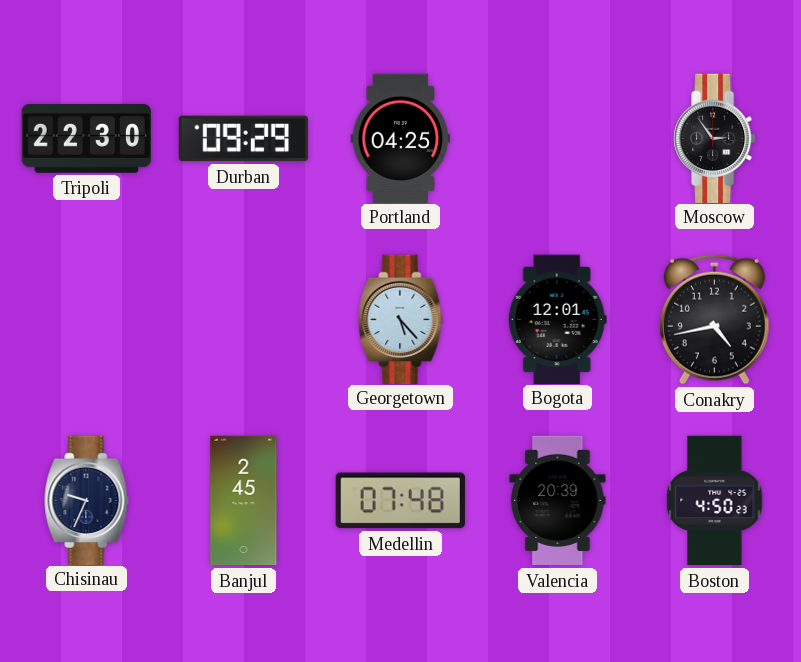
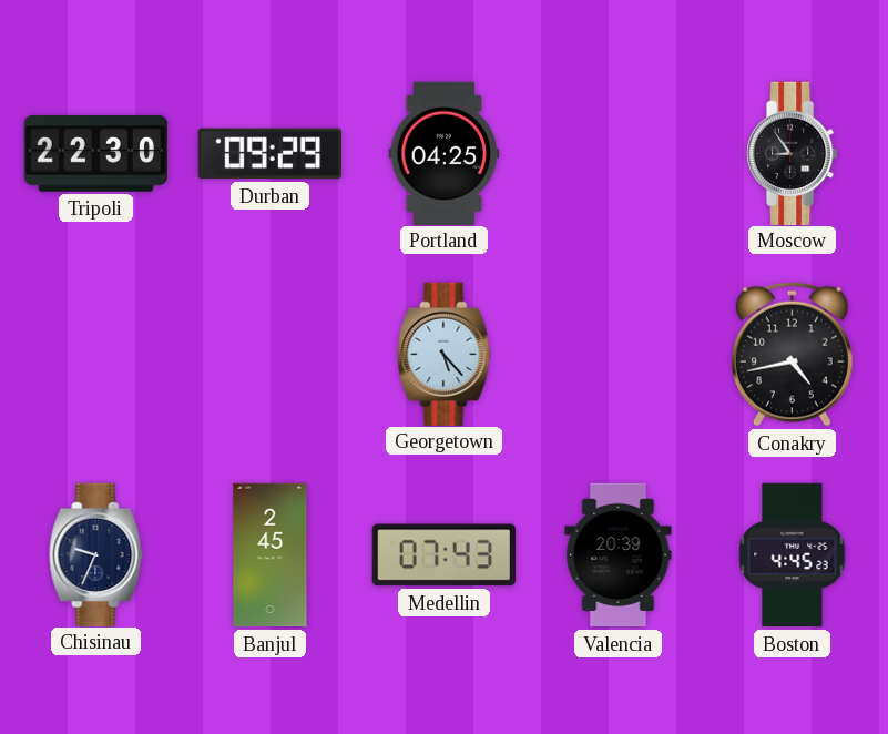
Moscow: 2:54 -> 8:54
Bogota: 12:01 -> none
Medellin: 07:48 -> 07:43
Boston: 4:50 -> 4:45
